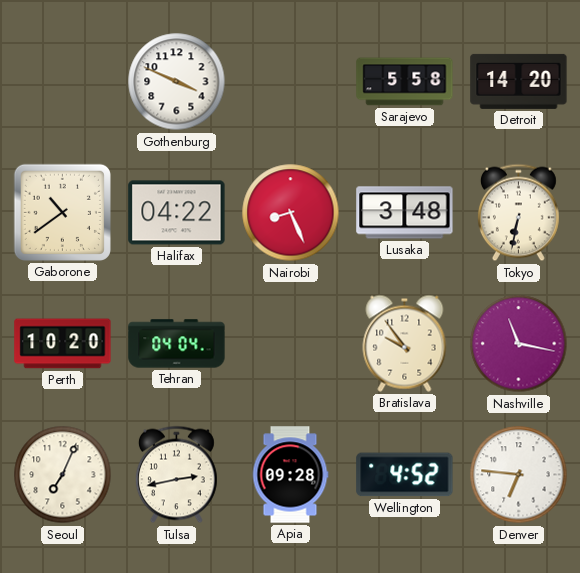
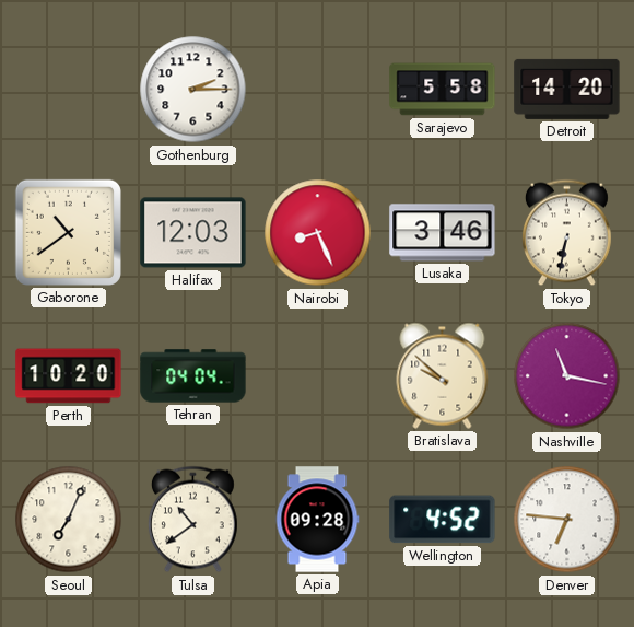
Gothenburg: 3:49 -> 2:15
Halifax: 04:22 -> 12:03
Lusaka: 3:48 -> 3:46
Bratislava: 9:54 -> 9:52
Tulsa: 2:43 -> 10:39
